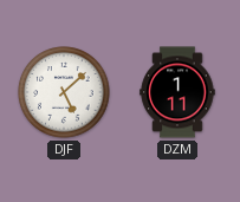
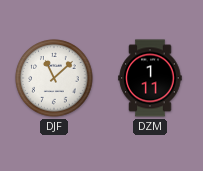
DJF: 5:08 -> 11:08
